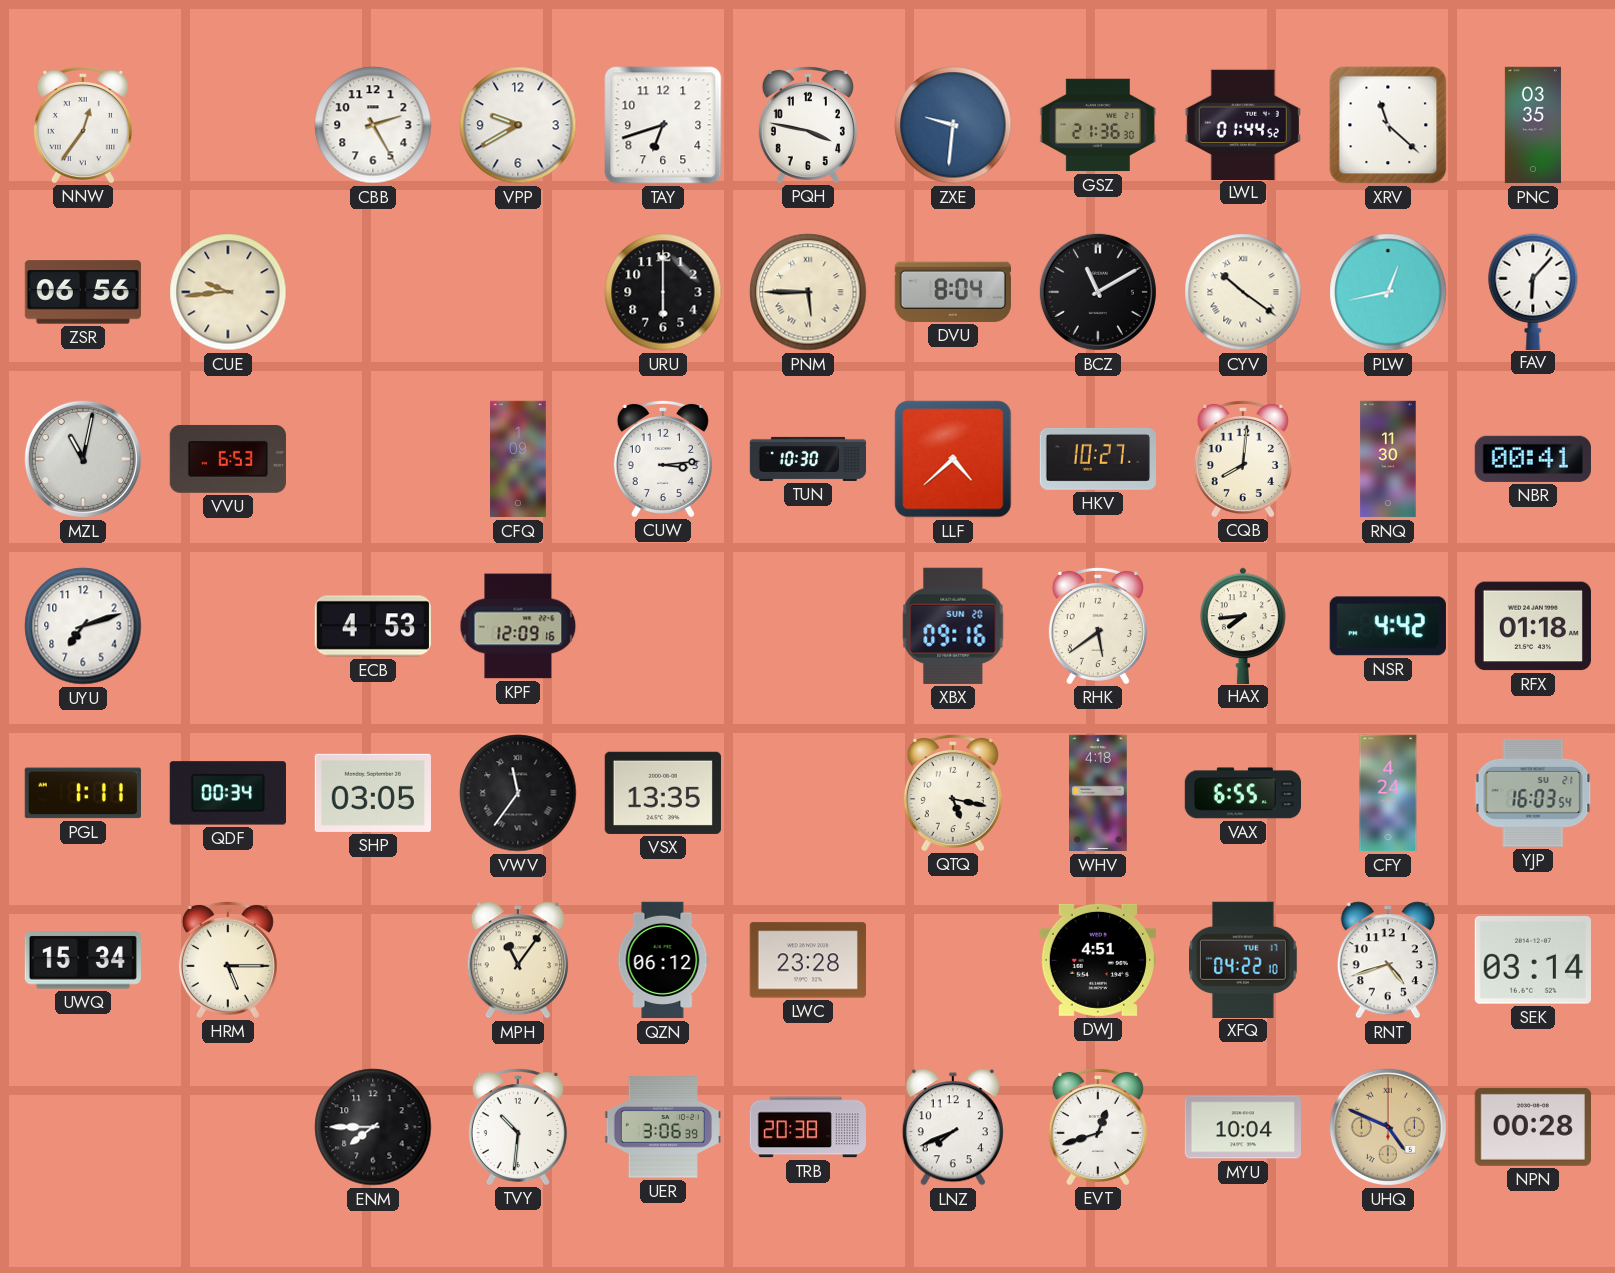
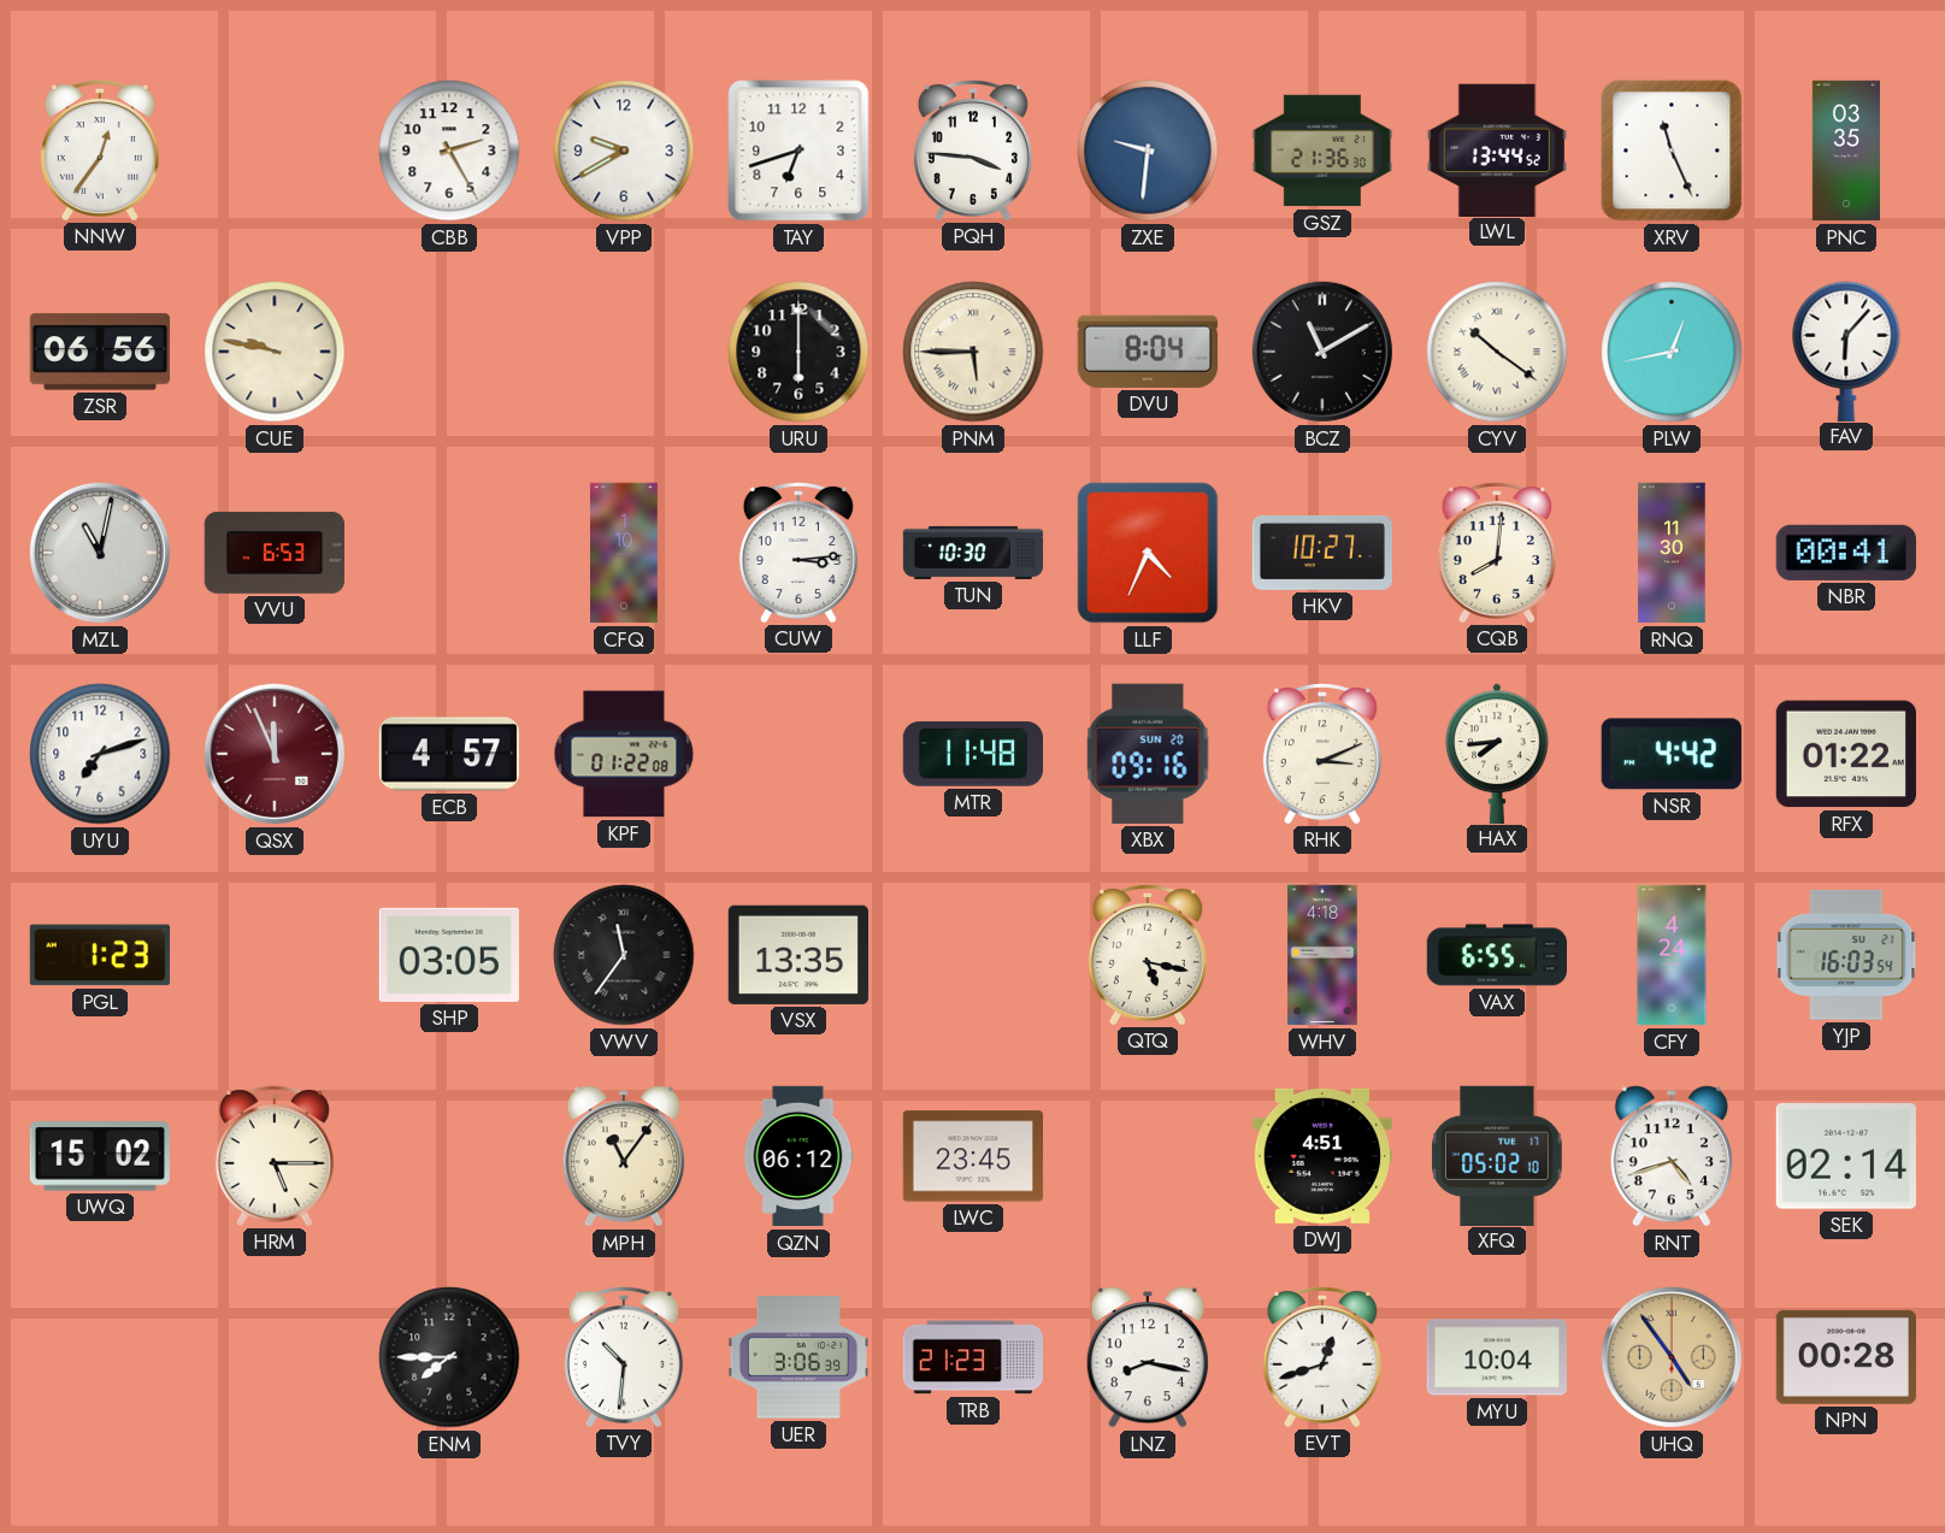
PQH: 3:47 -> 3:46
LWL: 01:44 -> 13:44
XRV: 11:22 -> 11:26
CUE: 9:44 -> 9:47
CFQ: 1:09 -> 1:10
LLF: 4:38 -> 4:34
QSX: none -> 11:56
ECB: 4:53 -> 4:57
KPF: 12:09 -> 01:22
MTR: none -> 11:48
RHK: 5:39 -> 3:11
RFX: 01:18 -> 01:22
PGL: 1:11 -> 1:23
QDF: 00:34 -> none
UWQ: 15:34 -> 15:02
LWC: 23:28 -> 23:45
XFQ: 04:22 -> 05:02
SEK: 03:14 -> 02:14
TRB: 20:38 -> 21:23
LNZ: 7:41 -> 8:17
UHQ: 4:49 -> 4:54
